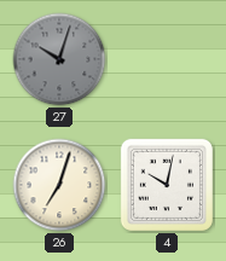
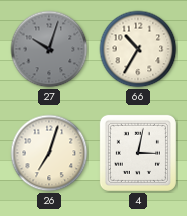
66: none -> 10:35
4: 10:02 -> 3:02
